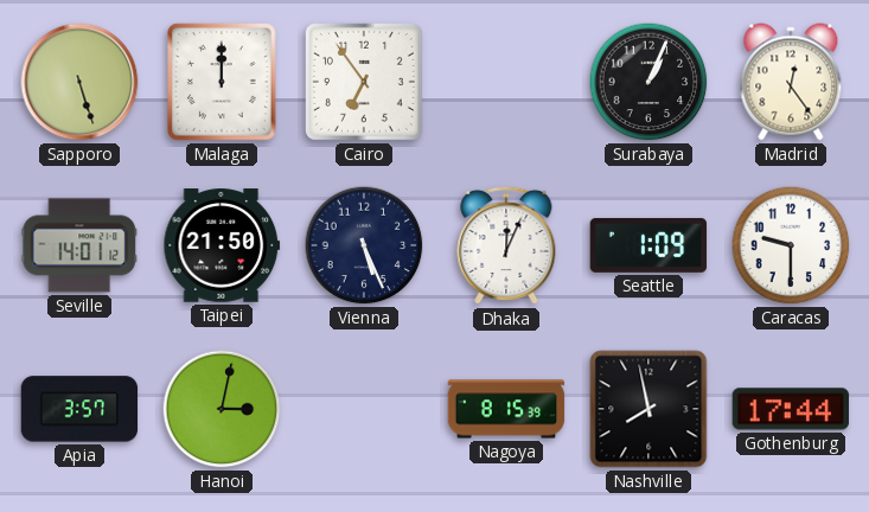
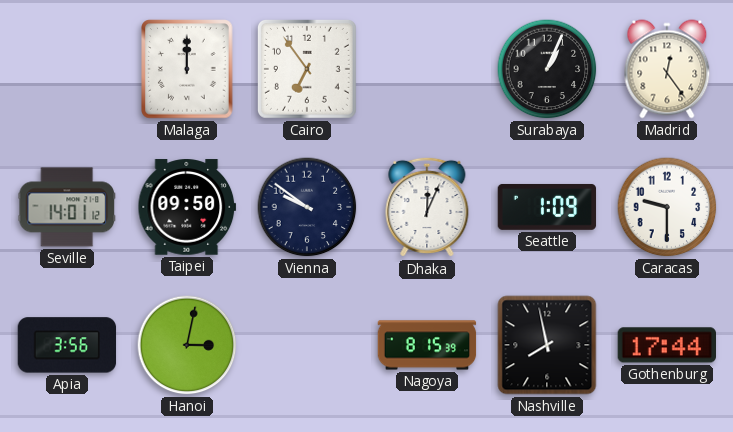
Sapporo: 5:27 -> none
Taipei: 21:50 -> 09:50
Vienna: 5:26 -> 9:51
Apia: 3:57 -> 3:56
